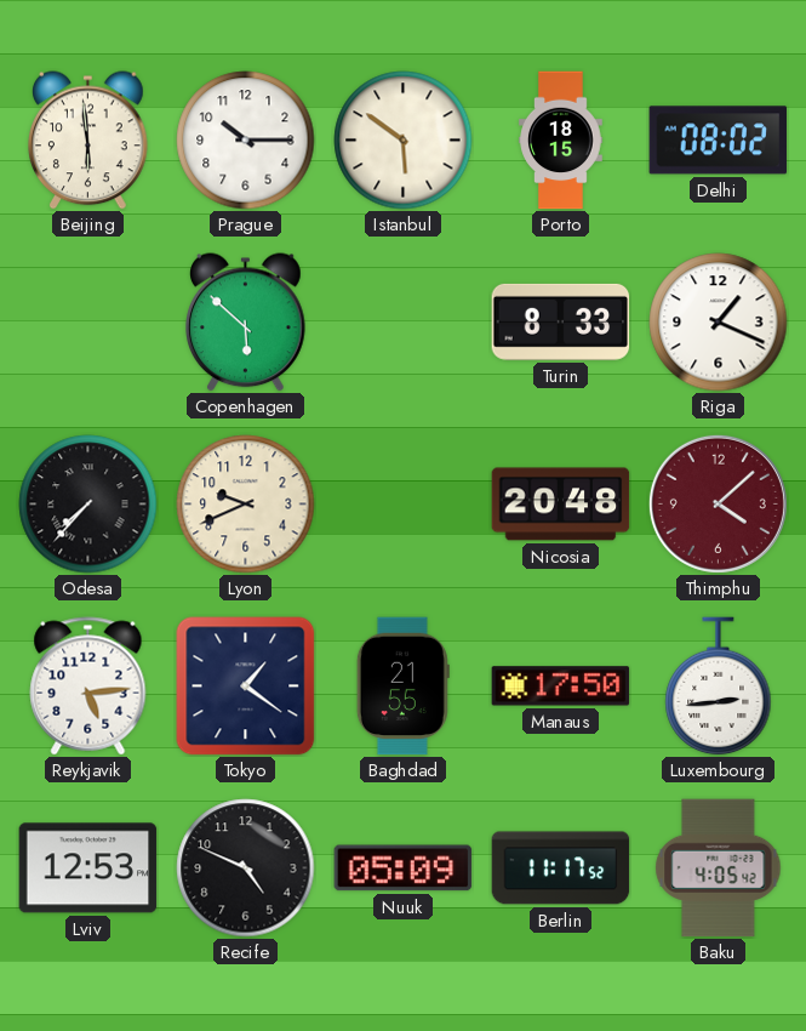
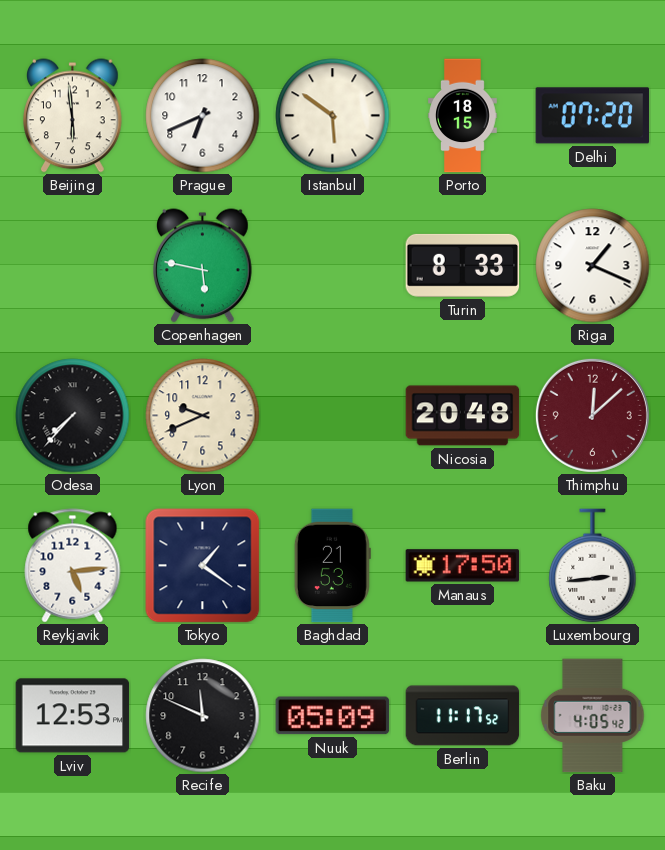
Prague: 10:15 -> 6:41
Delhi: 08:02 -> 07:20
Copenhagen: 5:52 -> 5:47
Thimphu: 4:08 -> 12:08
Baghdad: 21:55 -> 21:53
Recife: 4:49 -> 11:49
